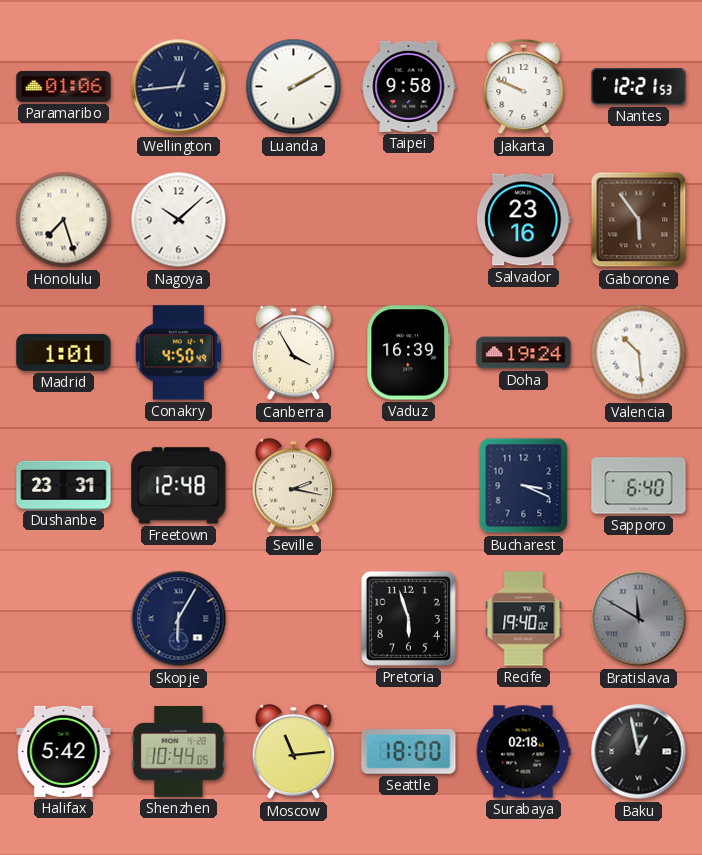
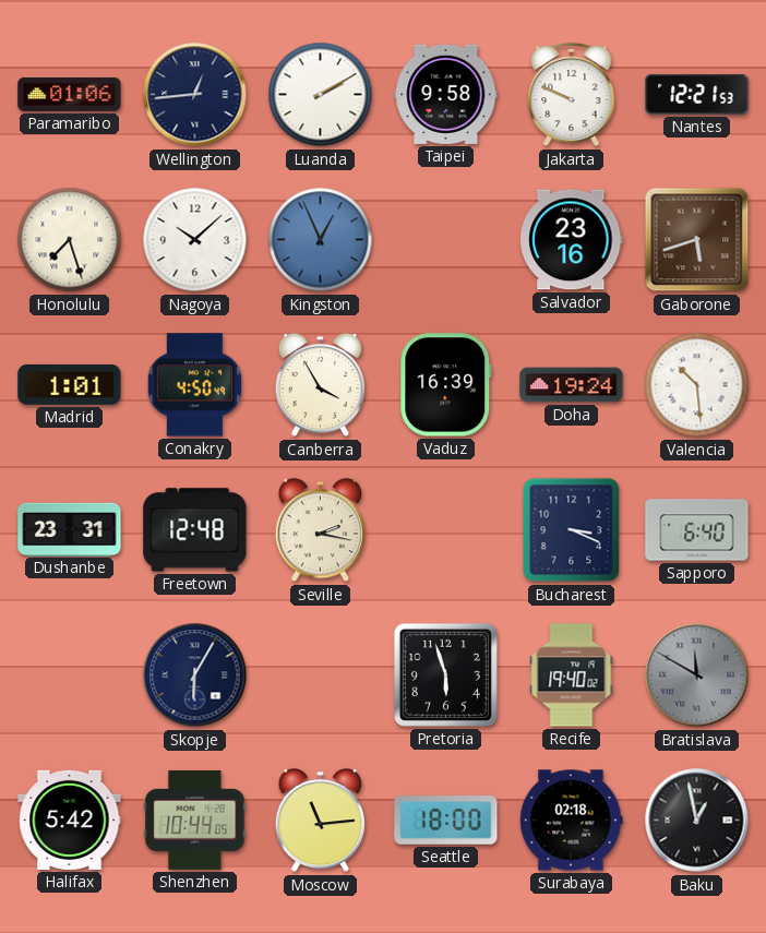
Kingston: none -> 12:56
Gaborone: 5:54 -> 5:42
